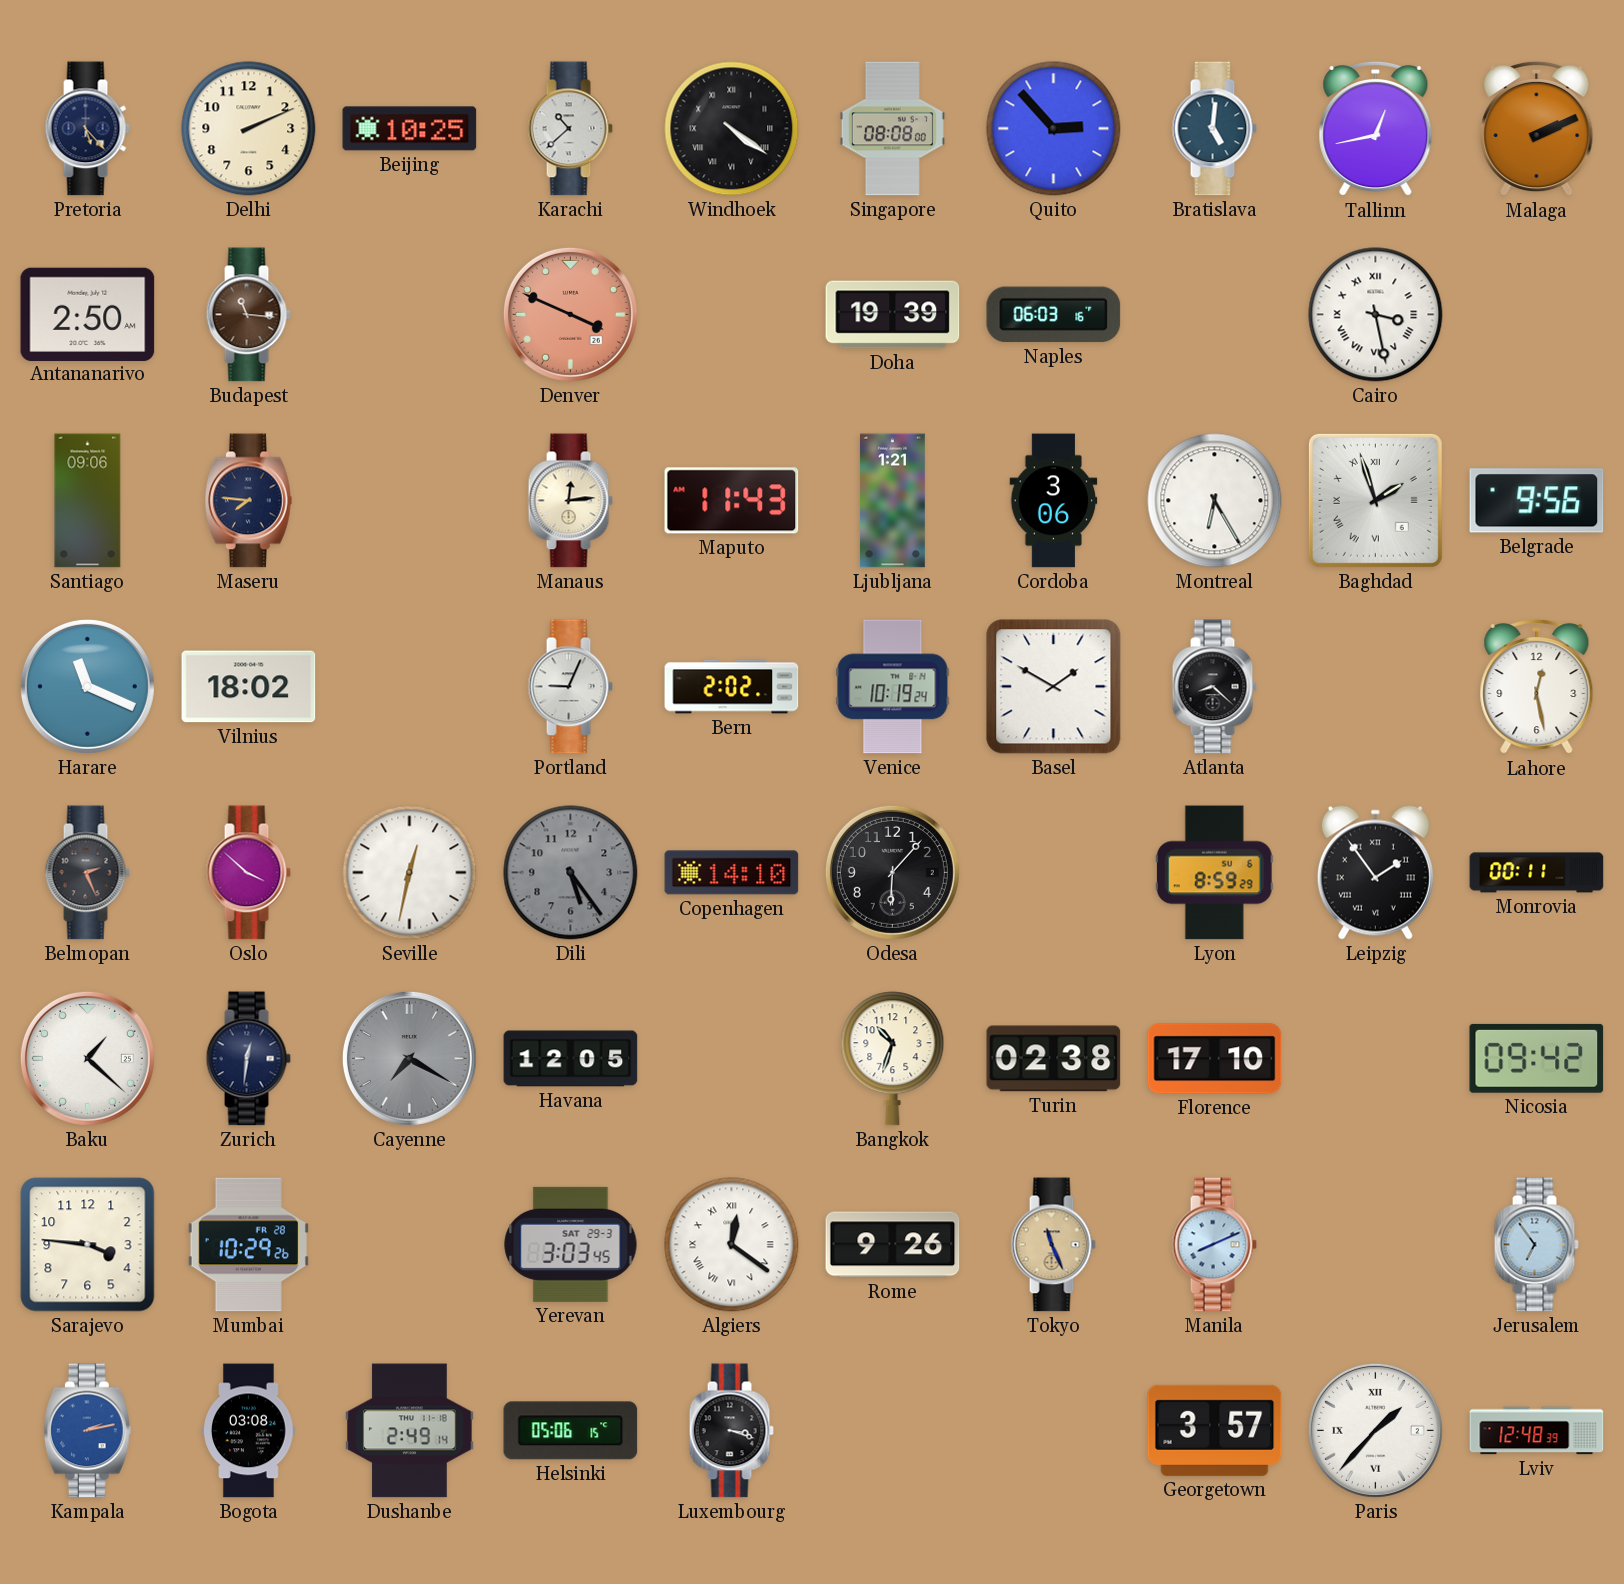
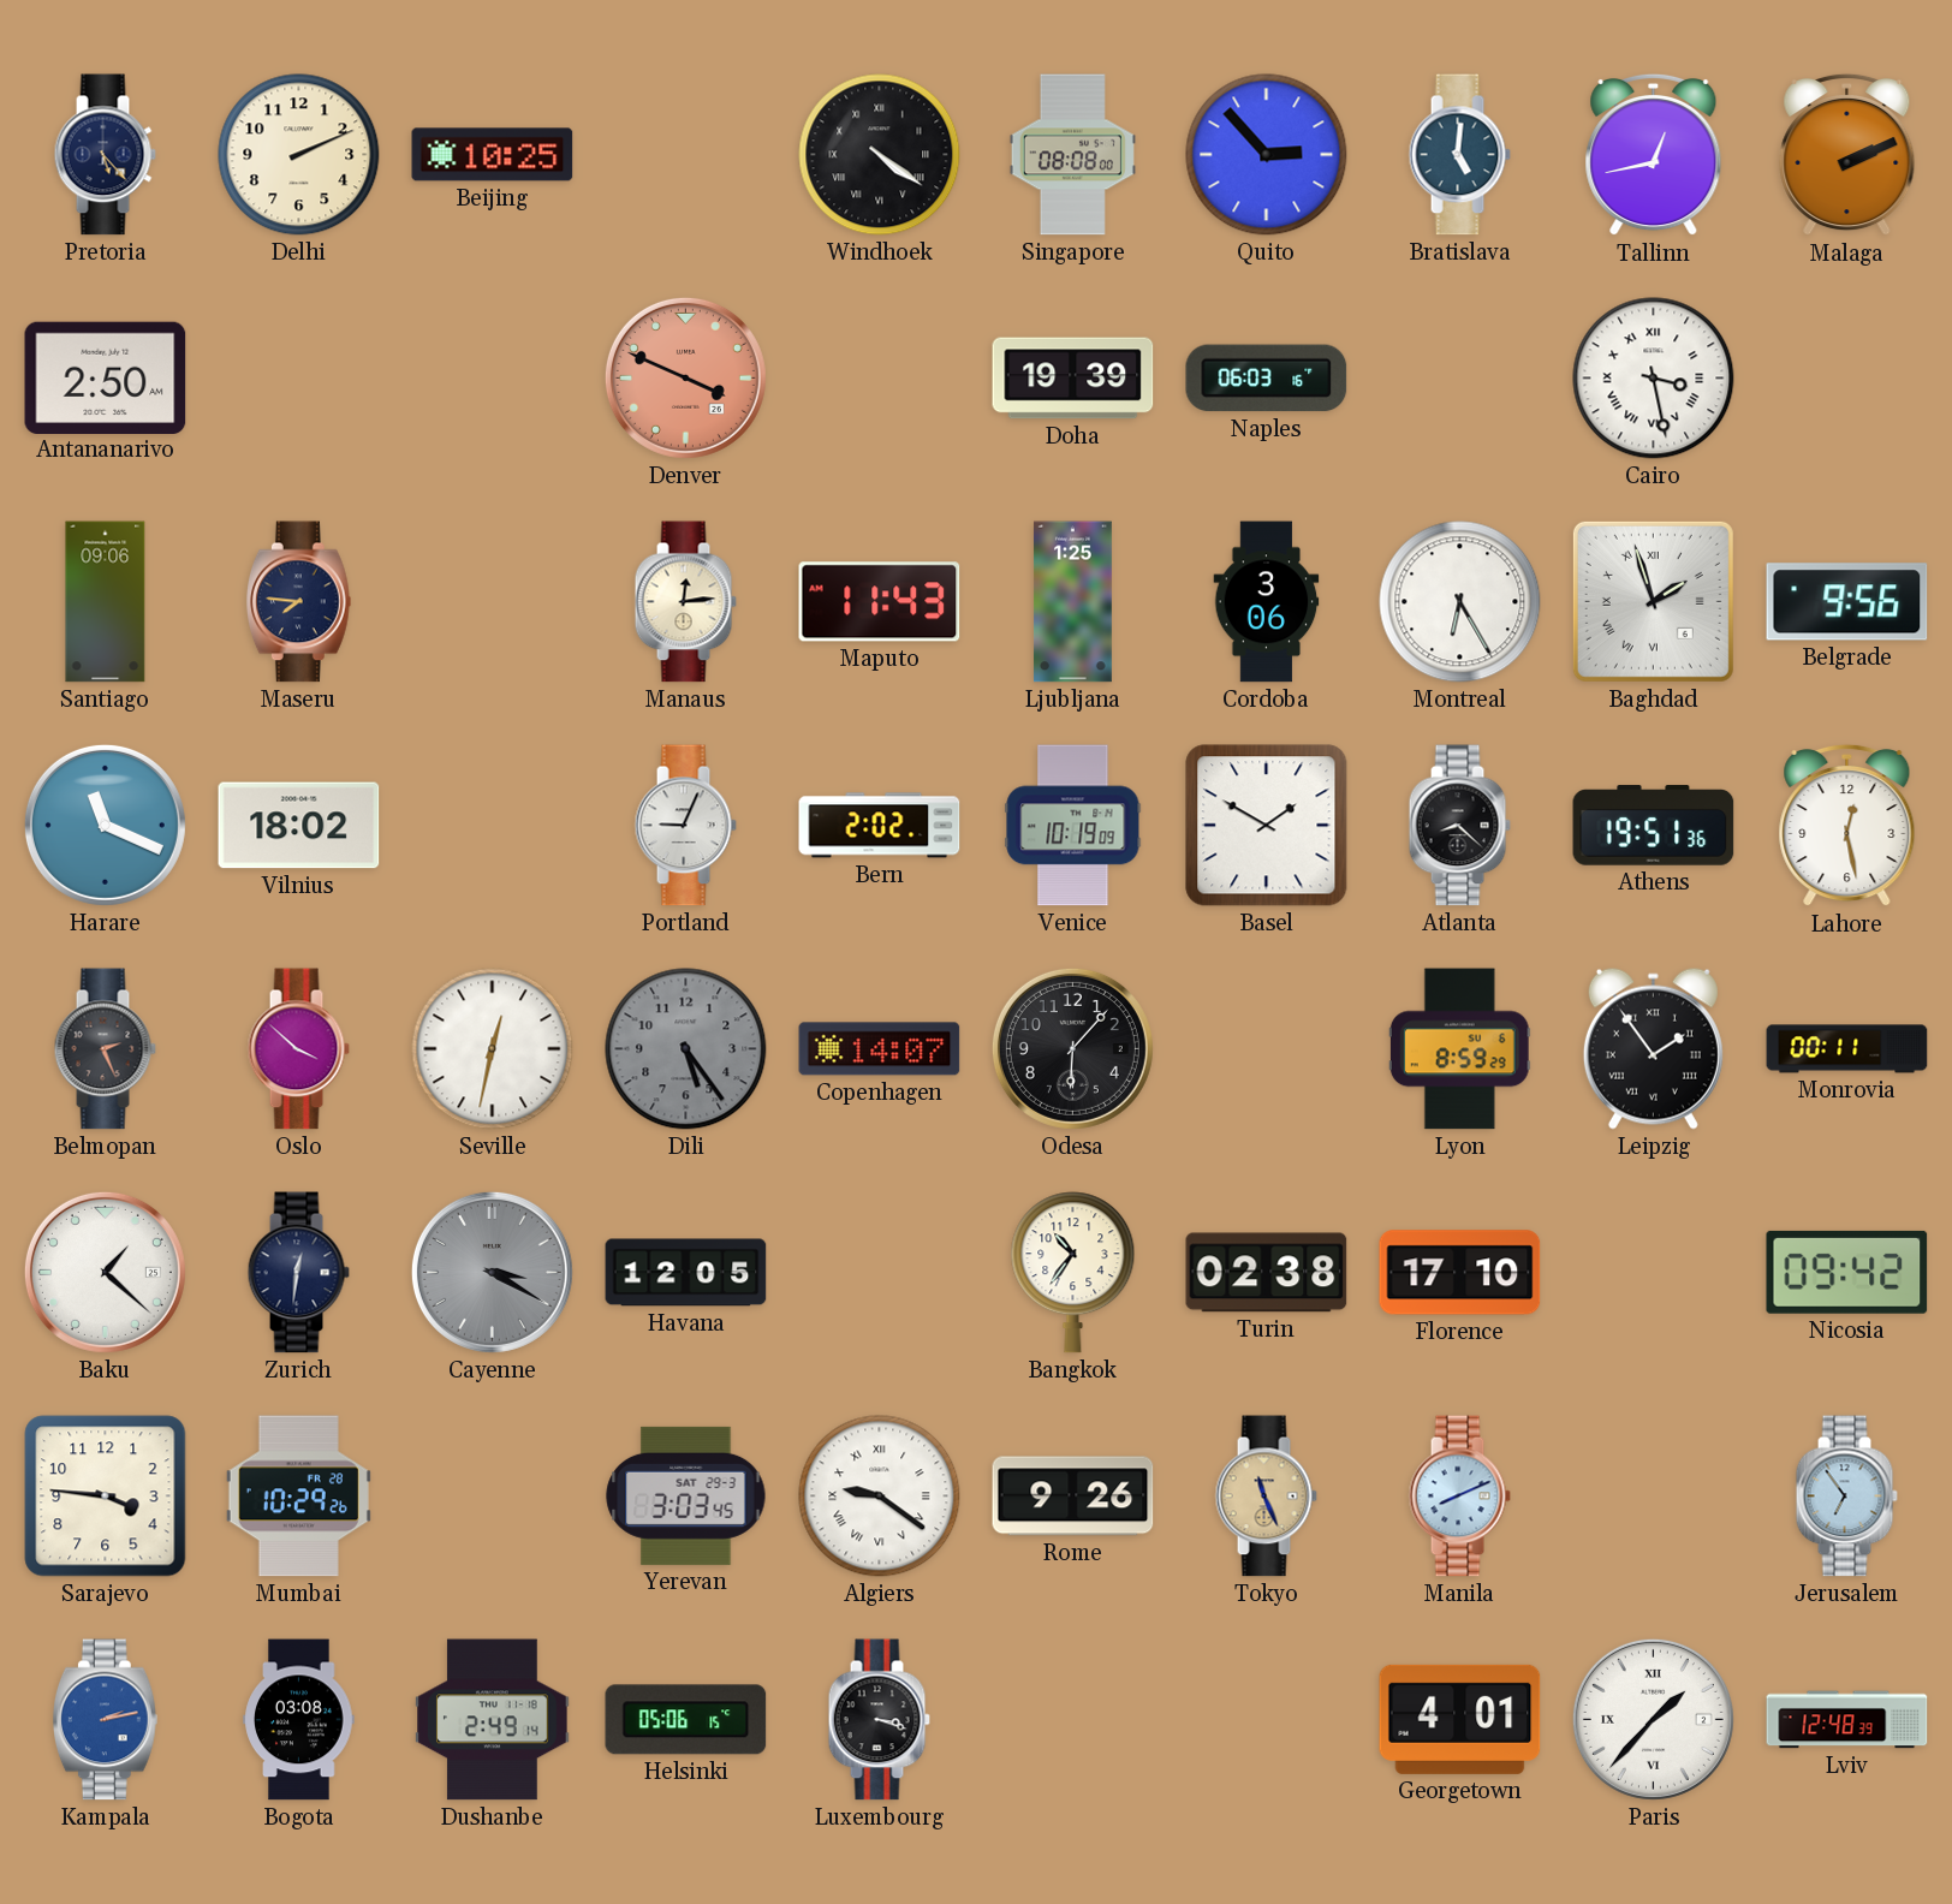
Karachi: 10:38 -> none
Budapest: 11:16 -> none
Ljubljana: 1:21 -> 1:25
Venice: 10:19:24 -> 10:19:09
Athens: none -> 19:51
Copenhagen: 14:10 -> 14:07
Cayenne: 7:20 -> 3:20
Bangkok: 10:33 -> 10:36
Algiers: 12:21 -> 9:21
Georgetown: 3:57 -> 4:01
